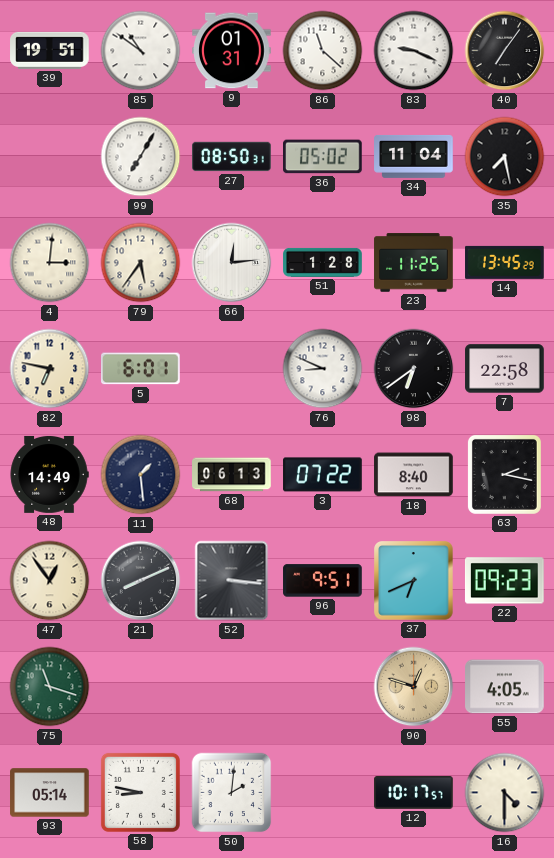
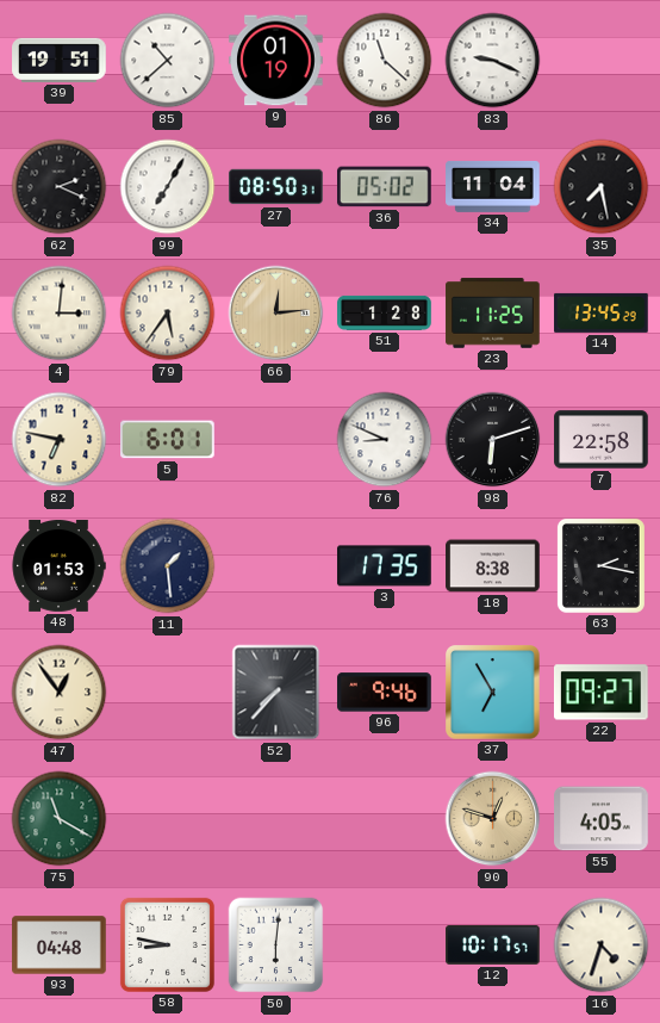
85: 10:51 -> 10:38
9: 01:31 -> 01:19
40: 7:06 -> none
62: none -> 2:19
66 dial: white -> champagne
98: 6:39 -> 6:12
48: 14:49 -> 01:53
68: 06:13 -> none
3: 07:22 -> 17:35
18: 8:40 -> 8:38
21: 8:11 -> none
52: 3:16 -> 7:37
96: 9:51 -> 9:46
37: 6:41 -> 6:55
22: 09:23 -> 09:27
75: 11:18 -> 11:20
93: 05:14 -> 04:48
50: 2:01 -> 6:01
16: 4:30 -> 4:33
